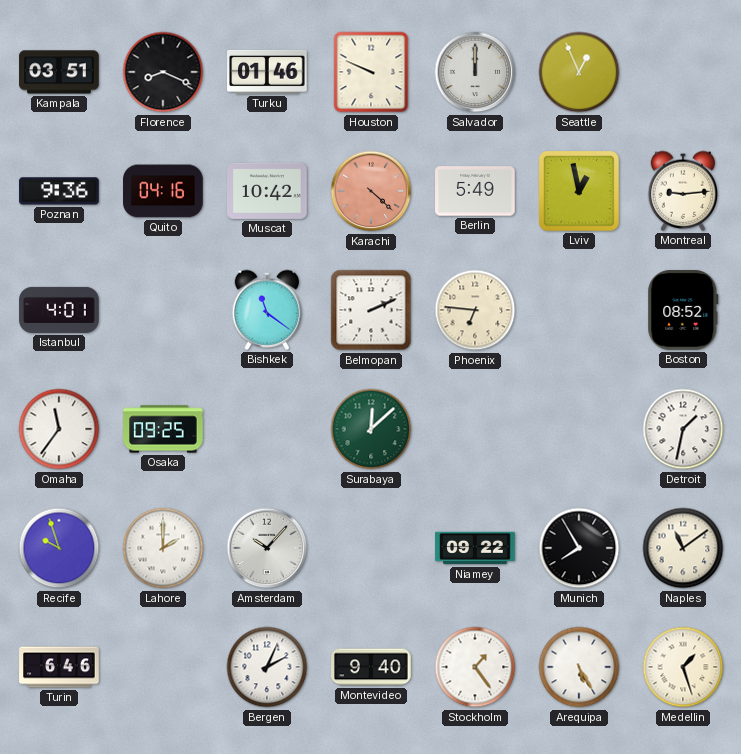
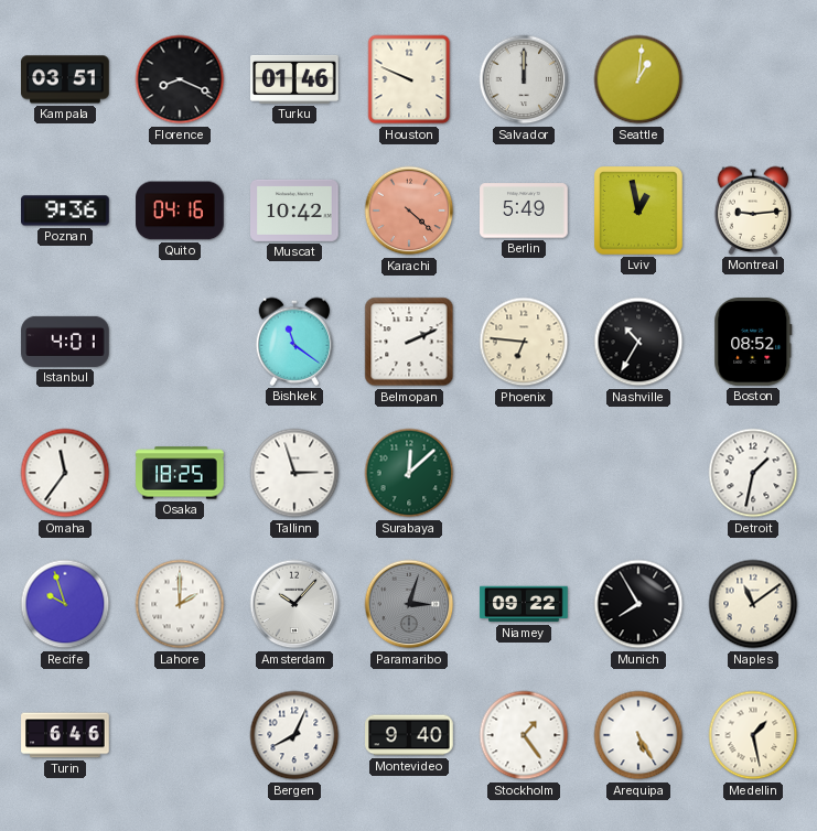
Seattle: 12:56 -> 1:01
Nashville: none -> 10:35
Osaka: 09:25 -> 18:25
Tallinn: none -> 2:57
Paramaribo: none -> 3:03
Bergen: 2:04 -> 8:04
Medellin: 1:27 -> 1:28
